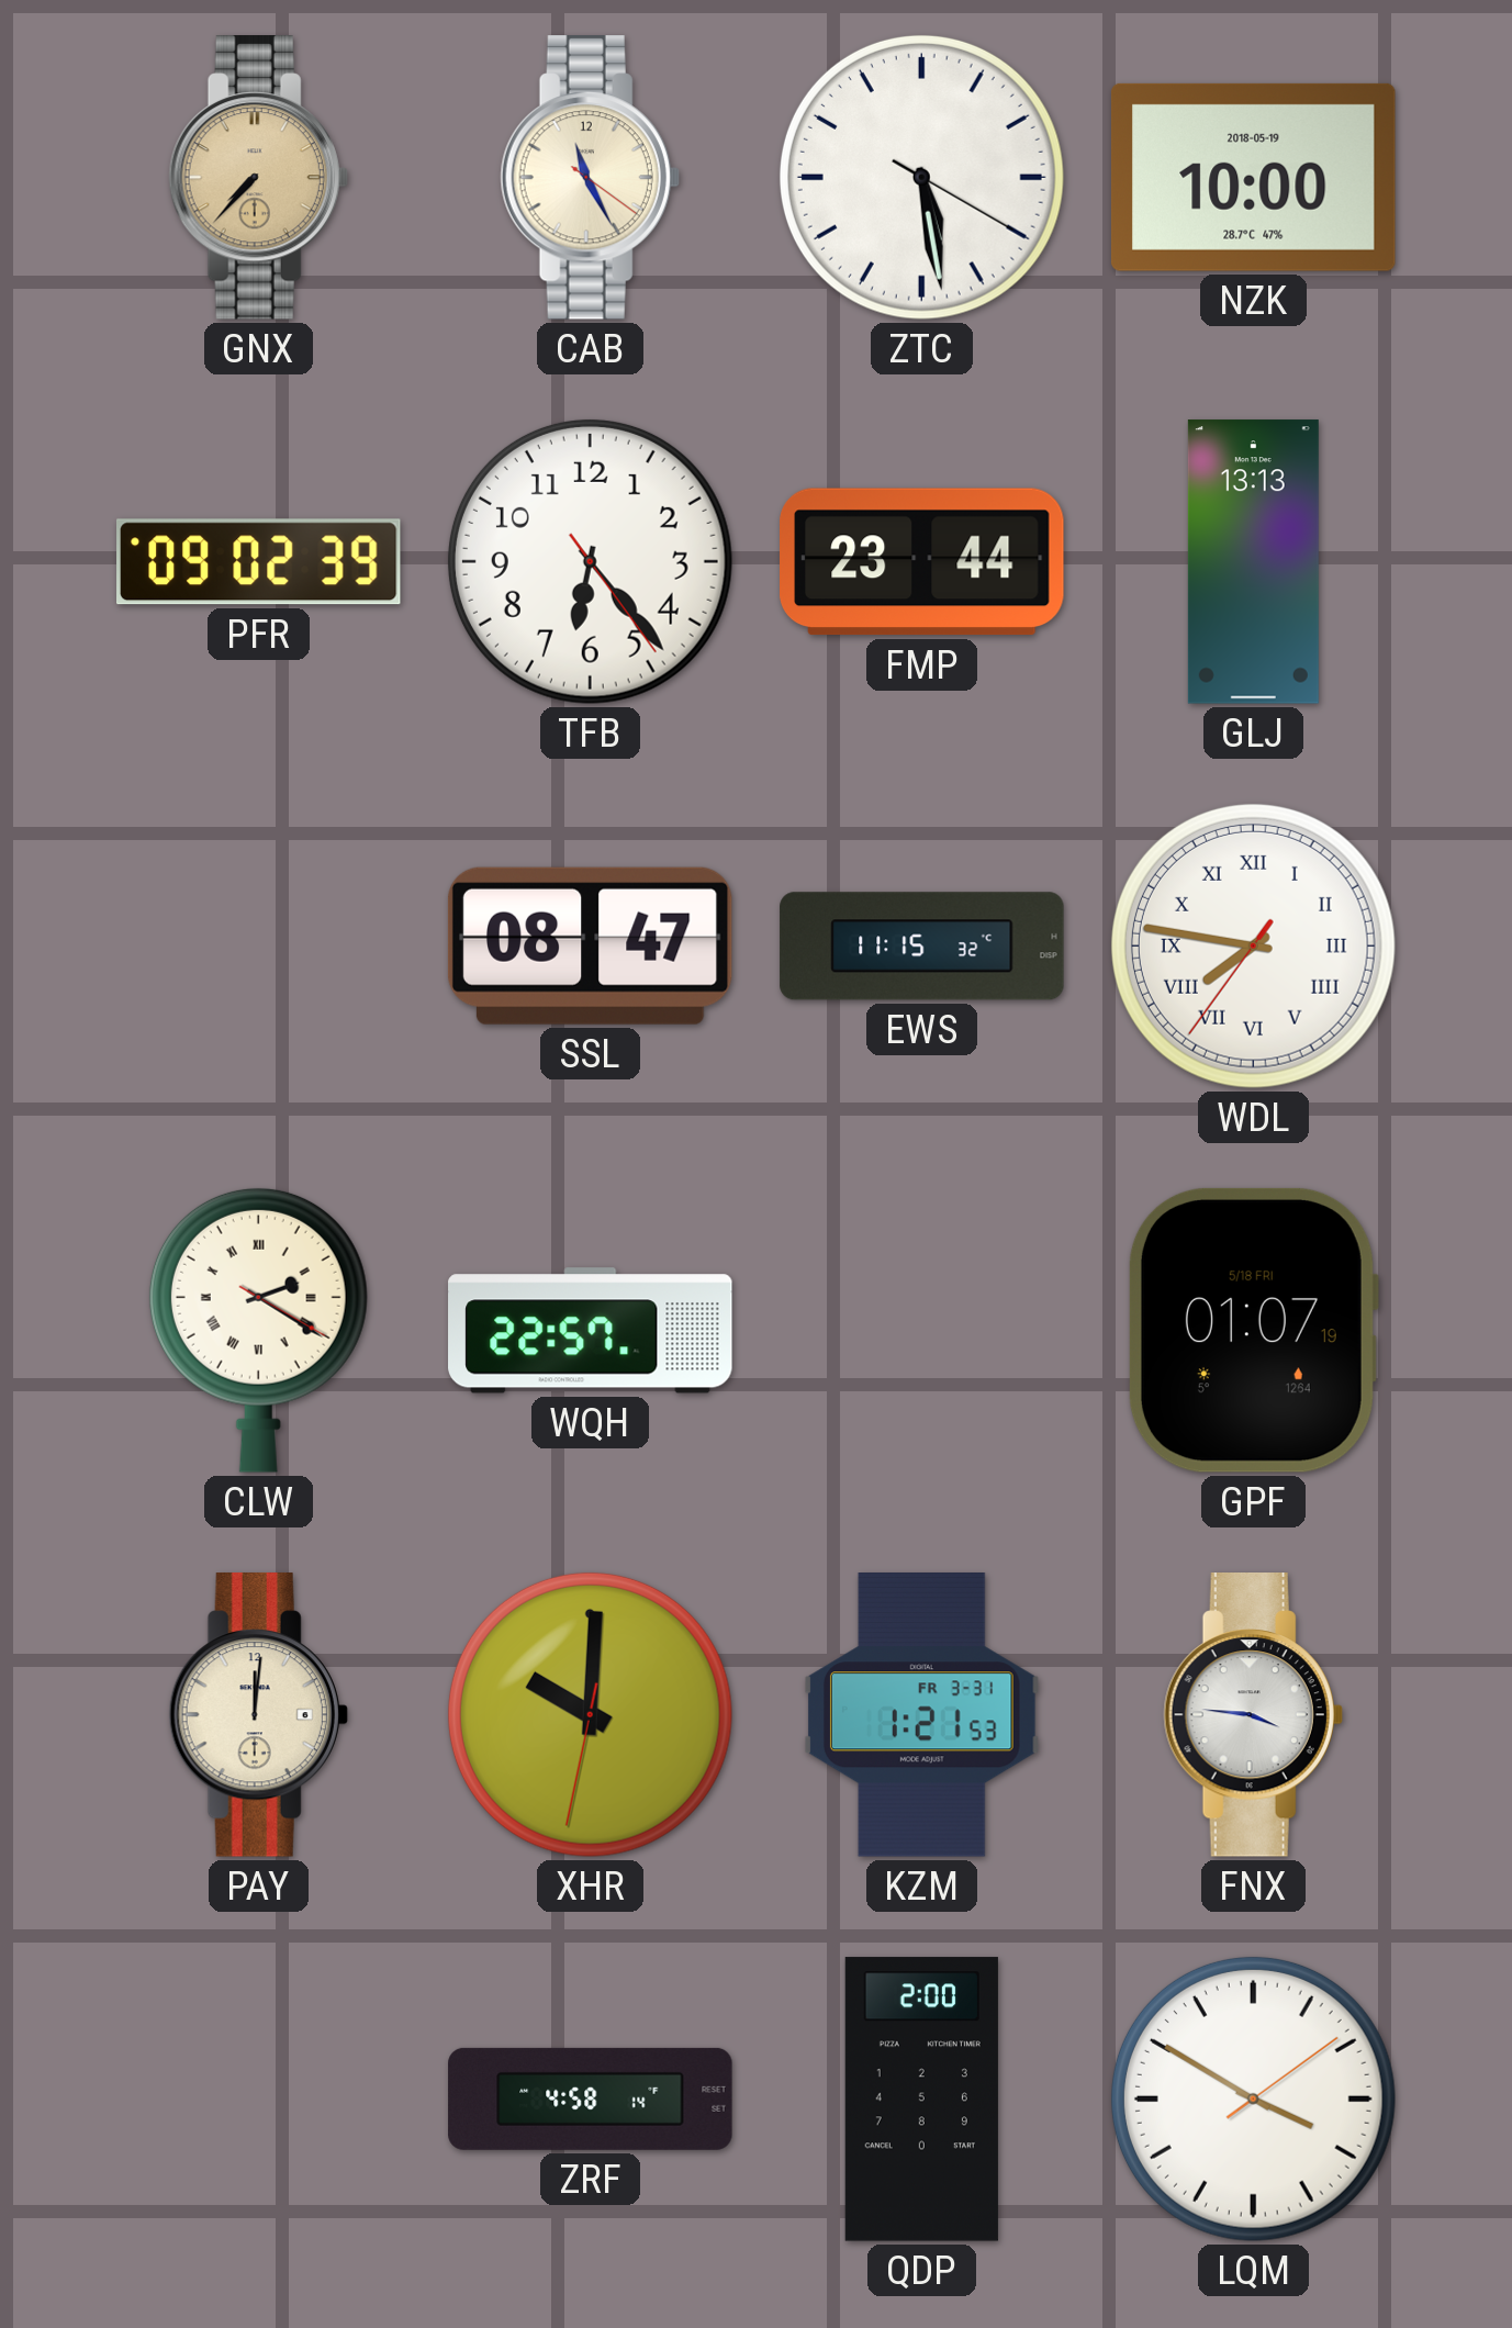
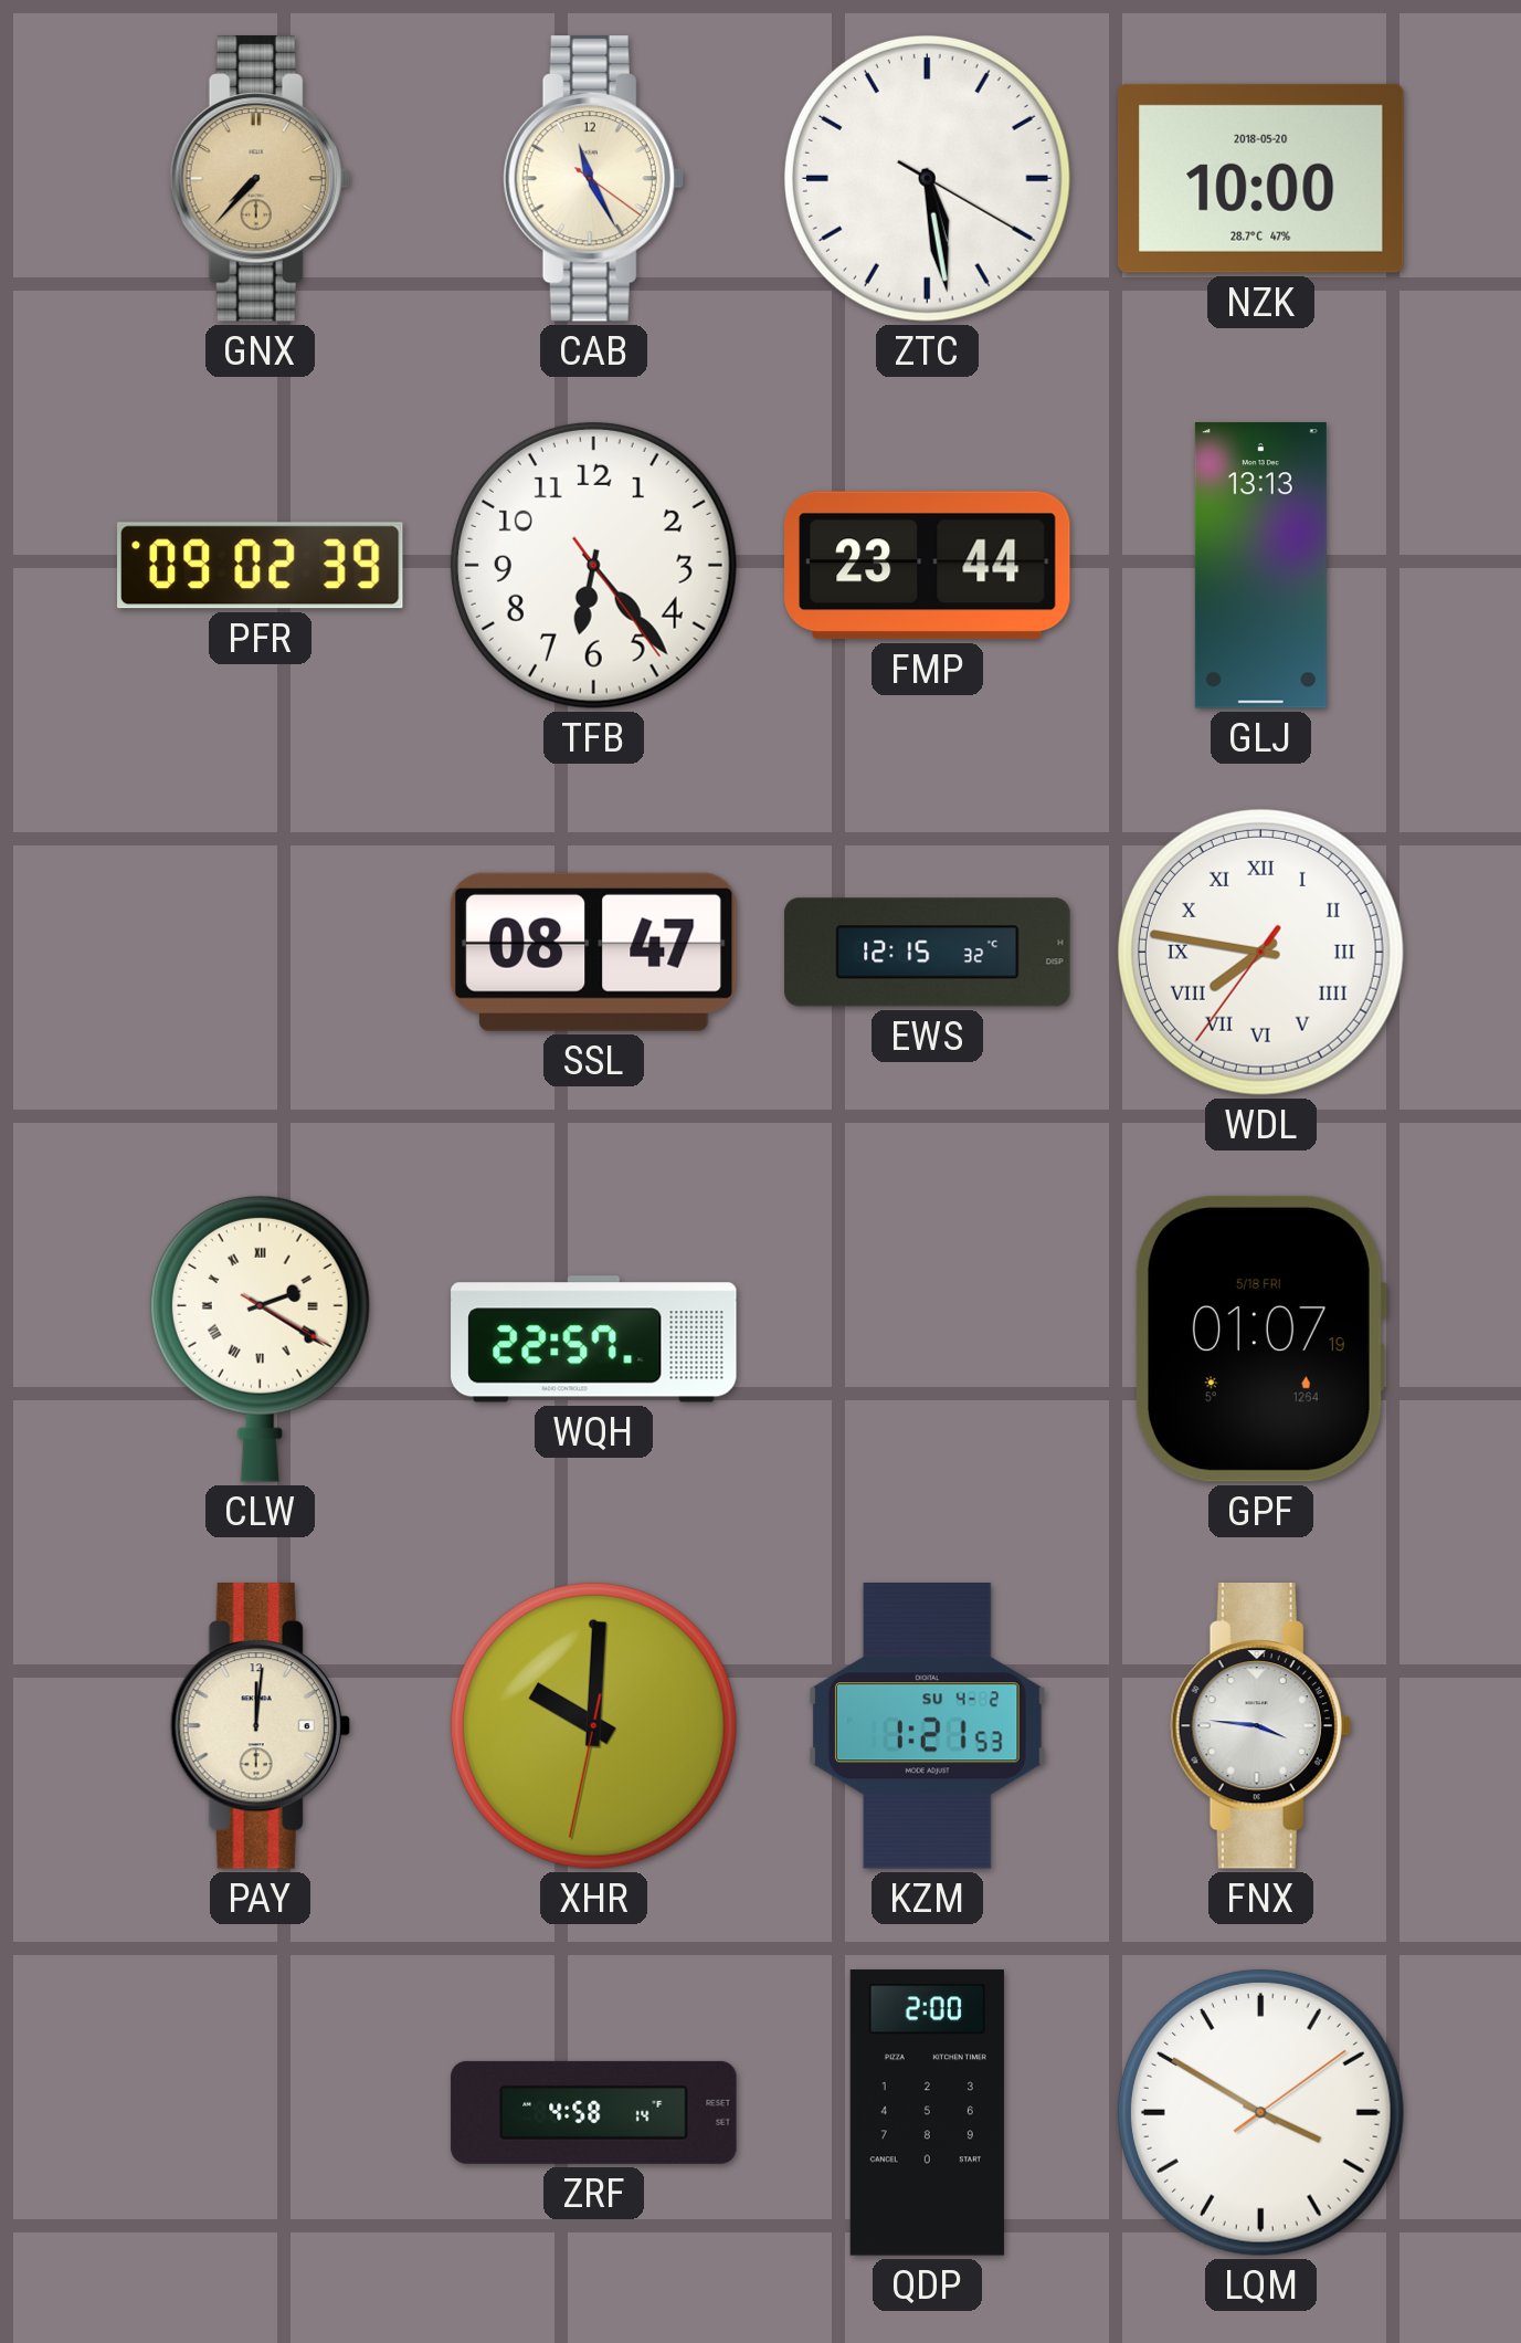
NZK date: 2018-05-19 -> 2018-05-20
EWS: 11:15 -> 12:15
KZM date: FR 3-31 -> SU 4-2
